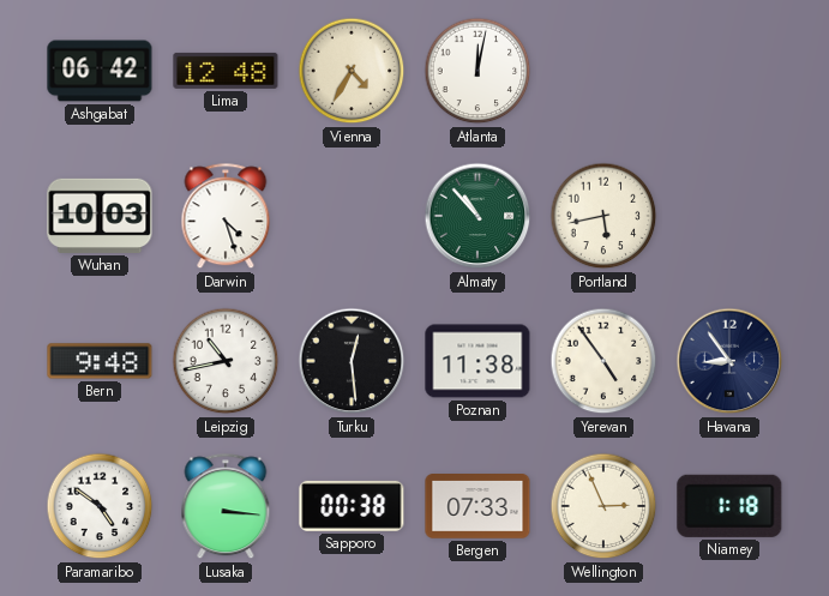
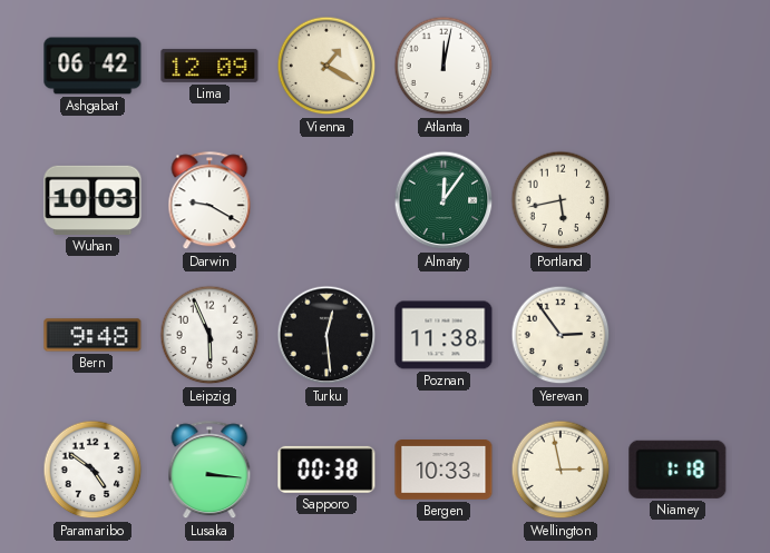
Lima: 12:48 -> 12:09
Vienna: 4:35 -> 1:20
Darwin: 4:27 -> 9:20
Almaty: 10:53 -> 12:06
Leipzig: 10:43 -> 5:56
Yerevan: 4:54 -> 2:54
Havana: 8:54 -> none
Bergen: 07:33 -> 10:33
Wellington: 2:56 -> 2:58
